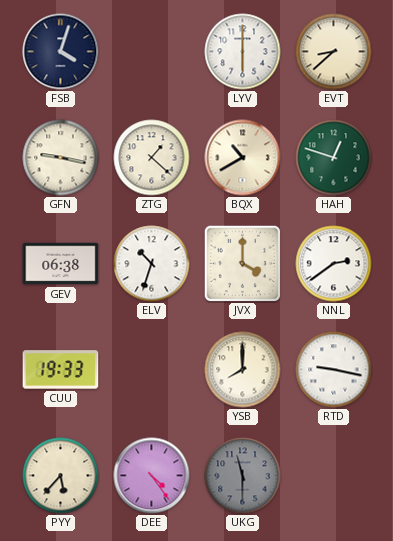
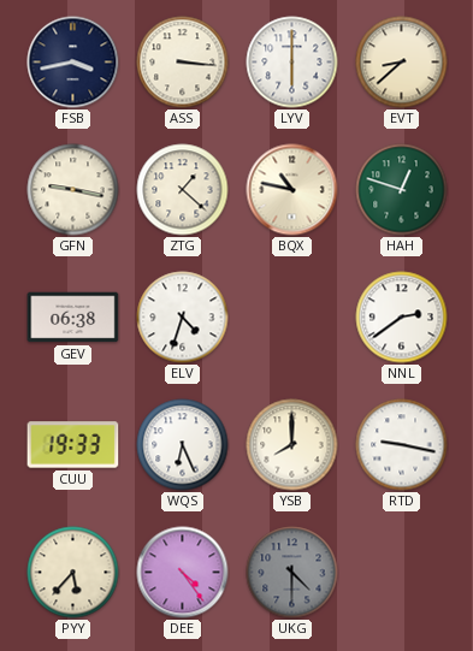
FSB: 4:03 -> 3:43
ASS: none -> 3:16
BQX: 10:40 -> 10:47
ELV: 10:33 -> 4:33
JVX: 4:00 -> none
WQS: none -> 6:26
UKG: 11:30 -> 4:30
